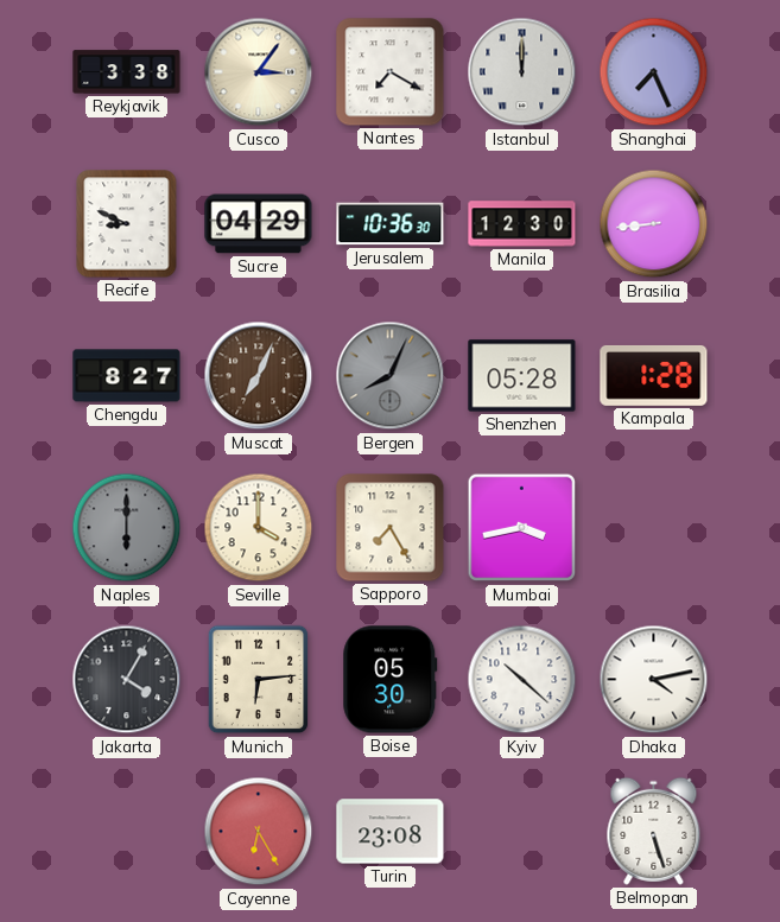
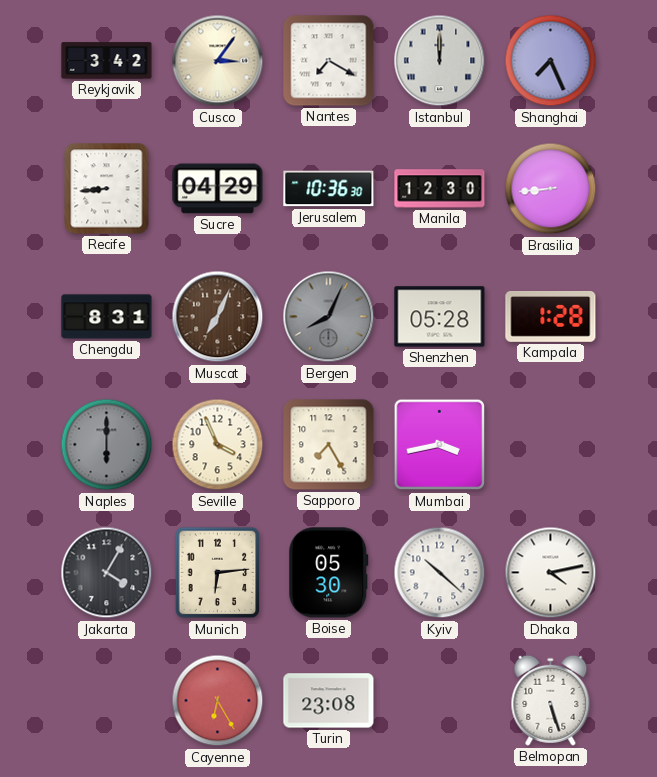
Reykjavik: 3:38 -> 3:42
Recife: 8:49 -> 8:44
Chengdu: 8:27 -> 8:31
Seville: 4:00 -> 3:56
